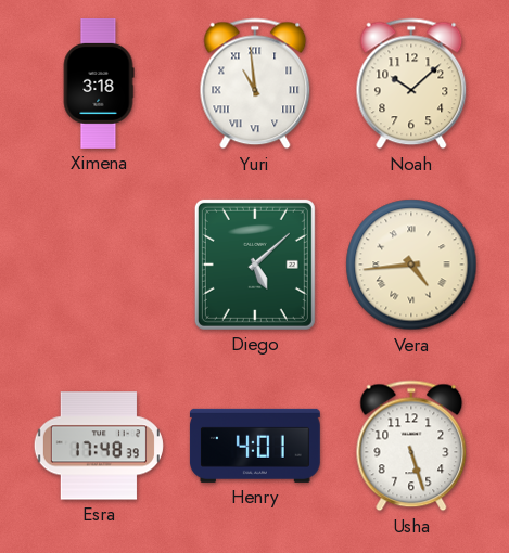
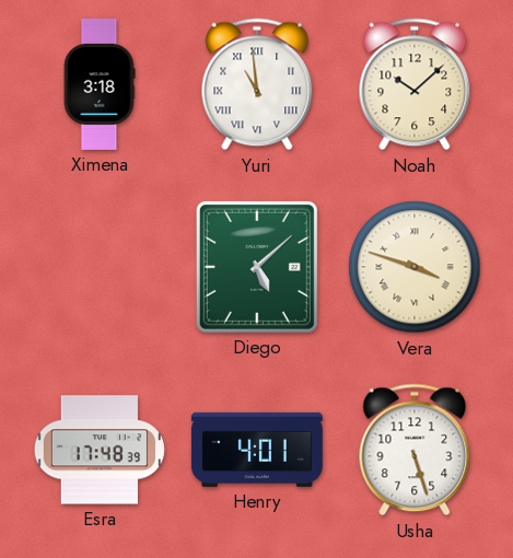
Vera: 4:44 -> 3:48
